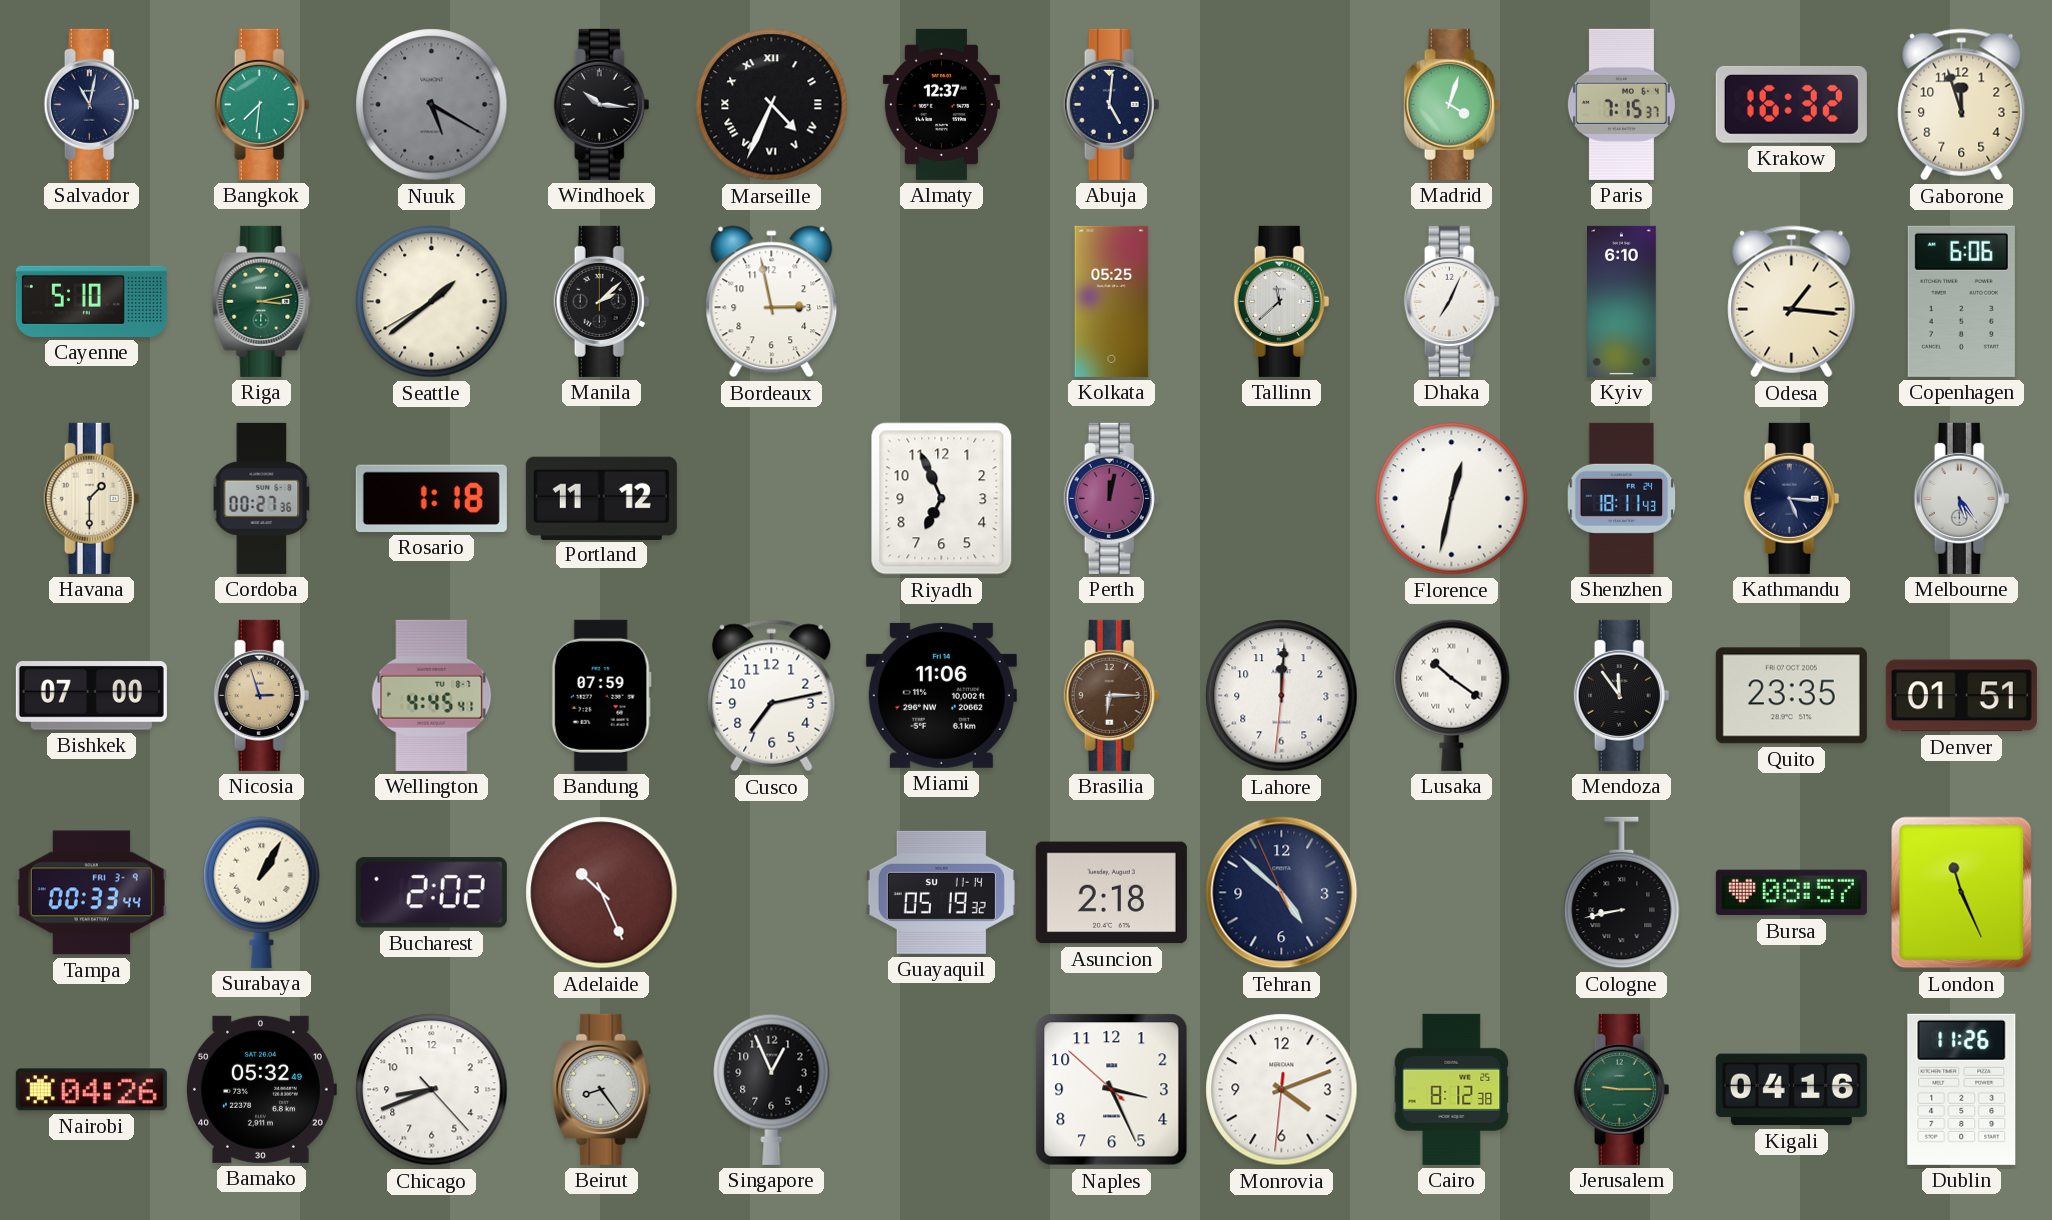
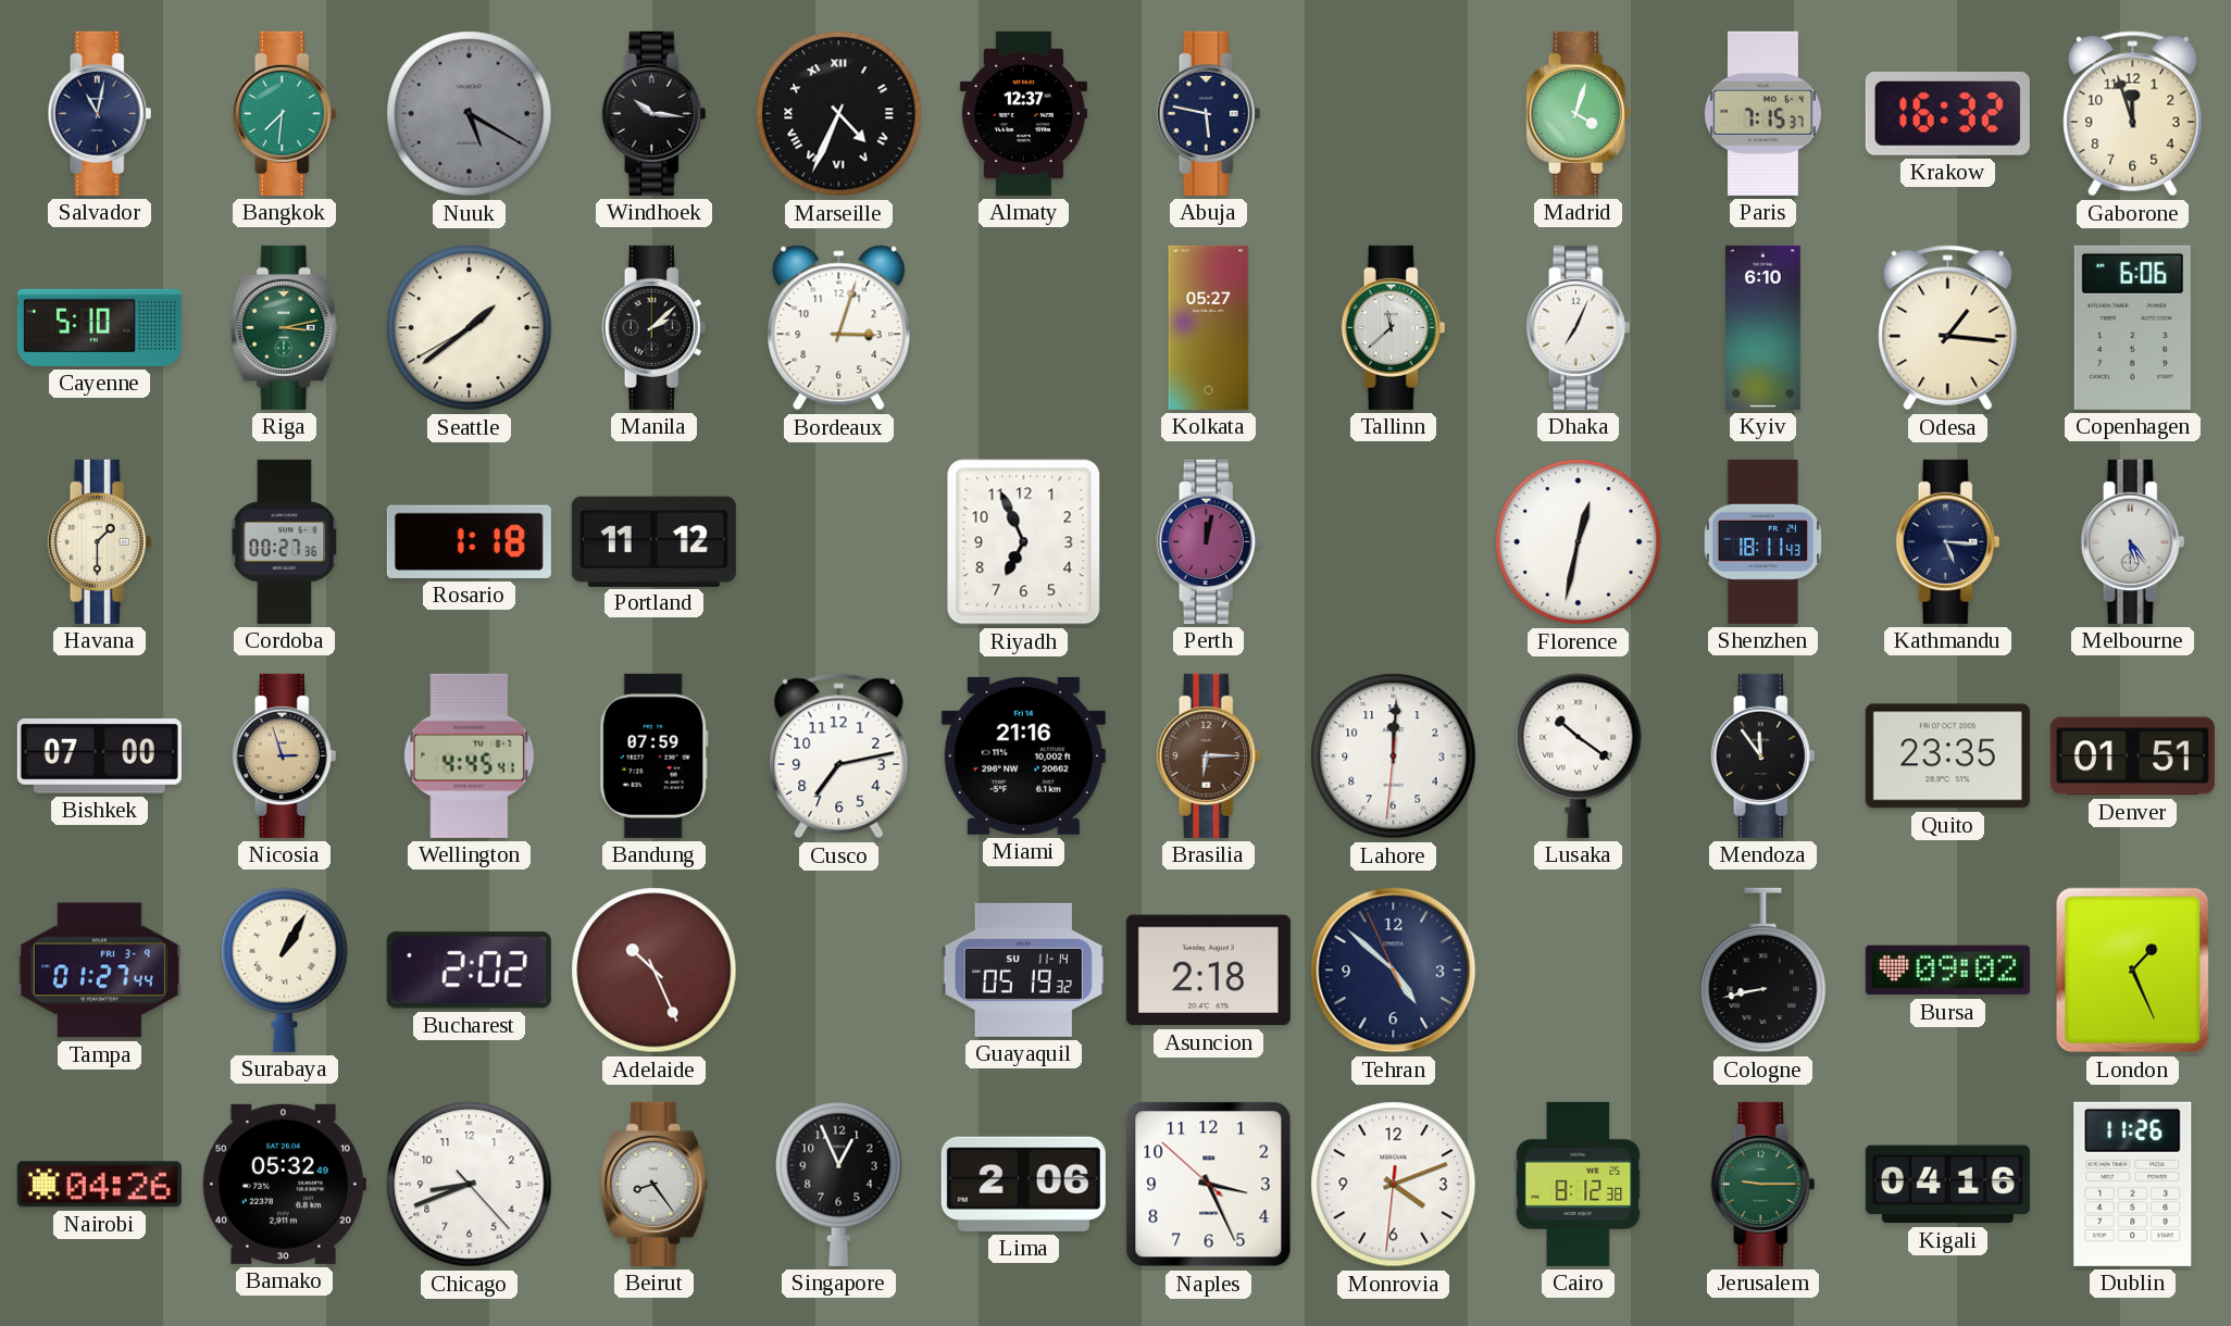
Abuja: 5:01 -> 5:47
Bordeaux: 2:58 -> 3:03
Kolkata: 05:25 -> 05:27
Miami: 11:06 -> 21:16
Tampa: 00:33 -> 01:27
Bursa: 08:57 -> 09:02
London: 11:26 -> 1:26
Lima: none -> 2:06
